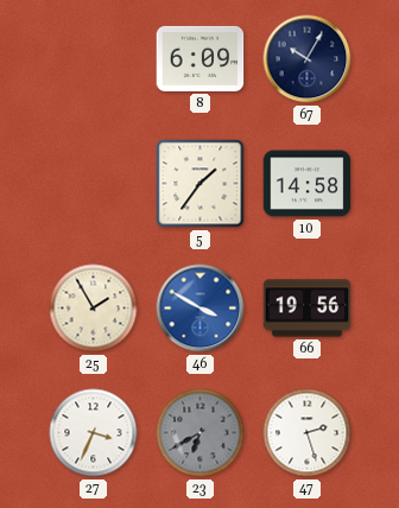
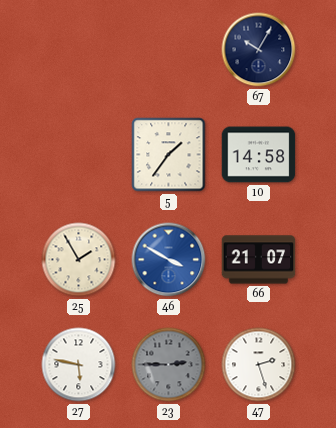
8: 6:09 -> none
66: 19:56 -> 21:07
27: 3:34 -> 5:47
23: 6:40 -> 2:45
